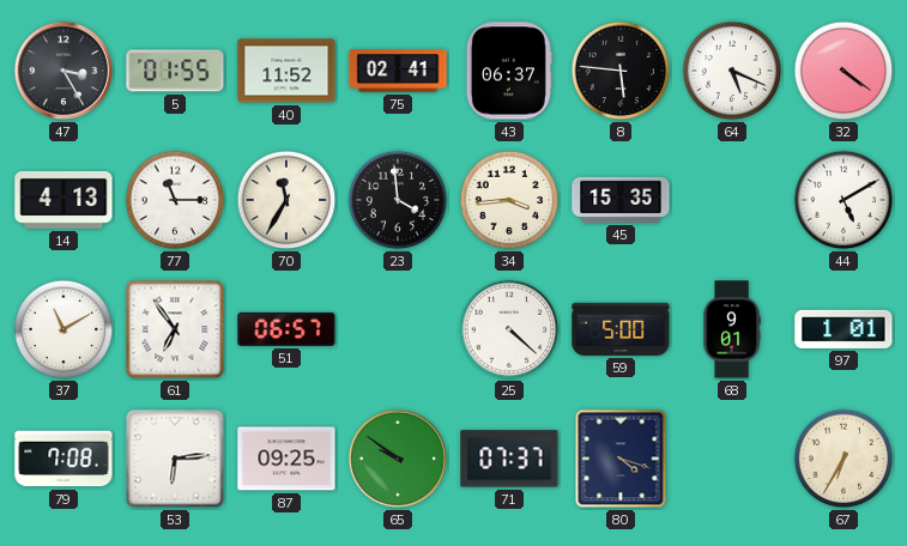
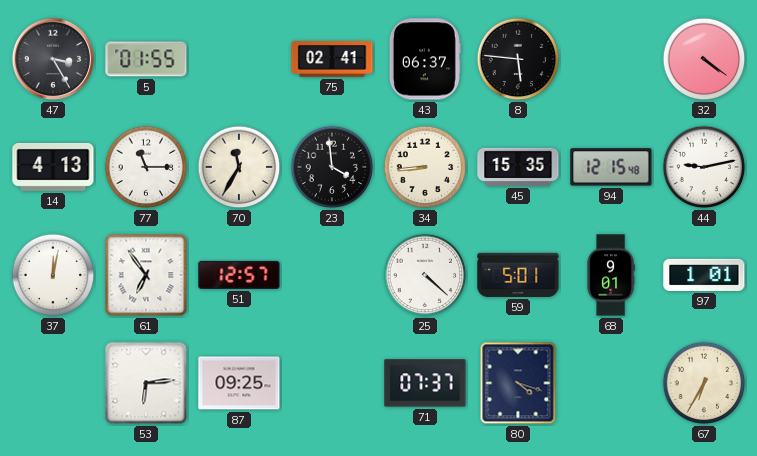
40: 11:52 -> none
64: 5:19 -> none
34: 3:44 -> 8:44
94: none -> 12:15
44: 5:10 -> 9:13
37: 11:10 -> 12:02
51: 06:57 -> 12:57
59: 5:00 -> 5:01
79: 7:08 -> none
65: 9:51 -> none
